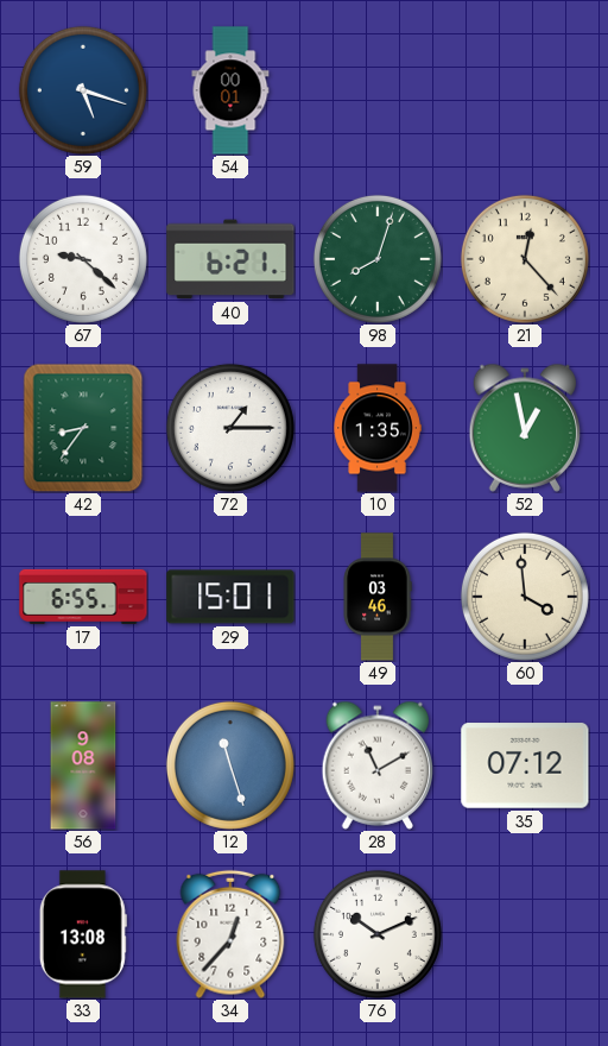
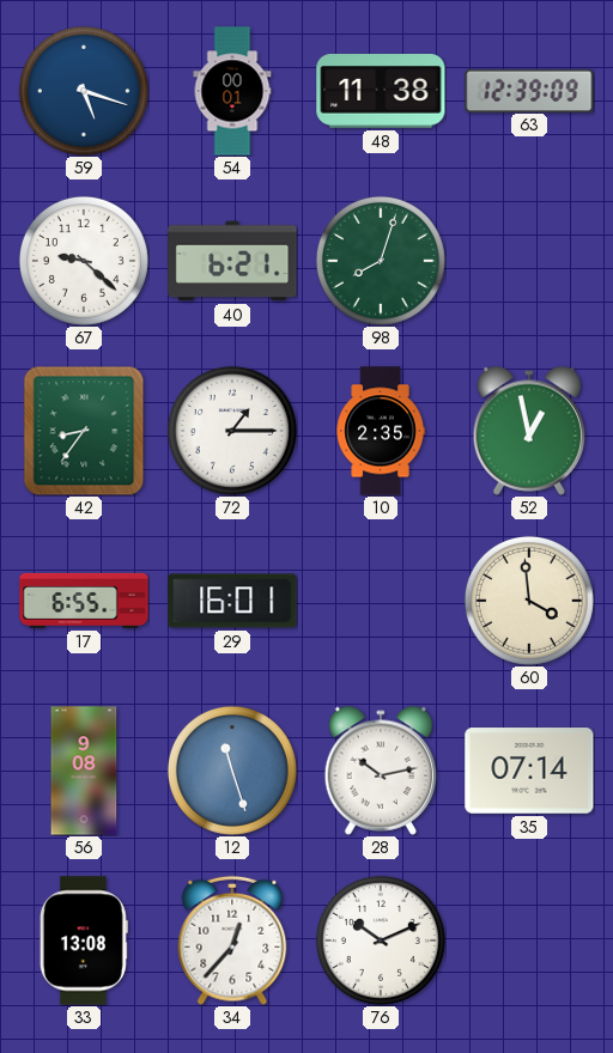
48: none -> 11:38
63: none -> 12:39
21: 12:23 -> none
10: 1:35 -> 2:35
29: 15:01 -> 16:01
49: 03:46 -> none
28: 11:10 -> 10:13
35: 07:12 -> 07:14
